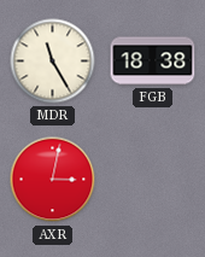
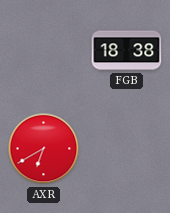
MDR: 11:25 -> none
AXR: 3:02 -> 6:40
